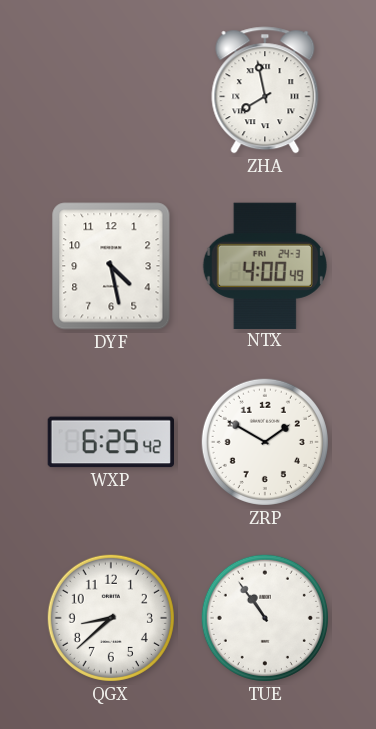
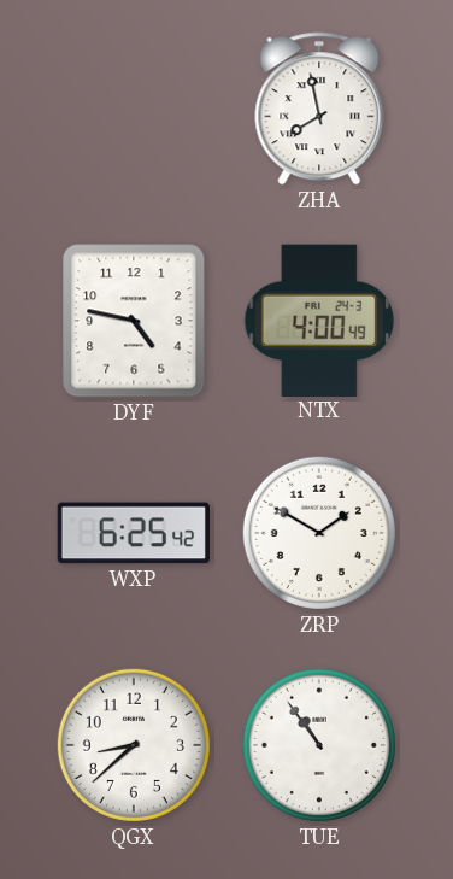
DYF: 4:28 -> 4:47
